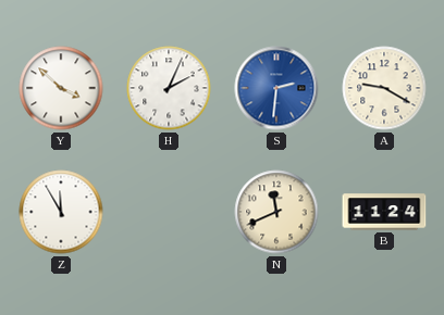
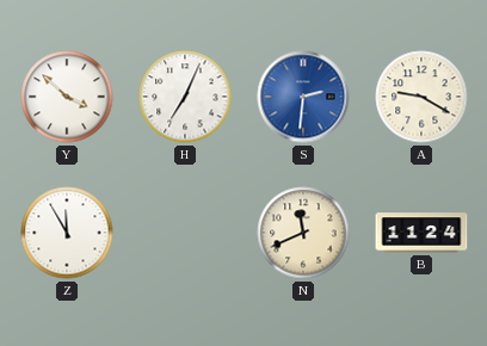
H: 2:04 -> 7:04
